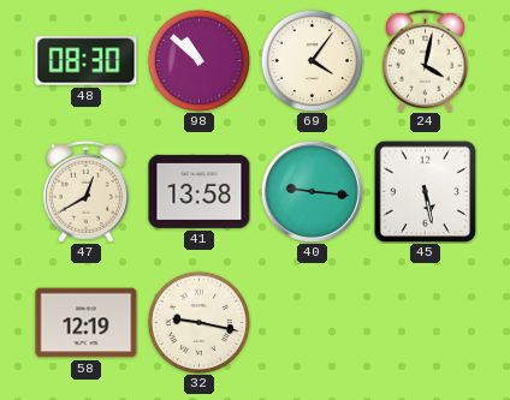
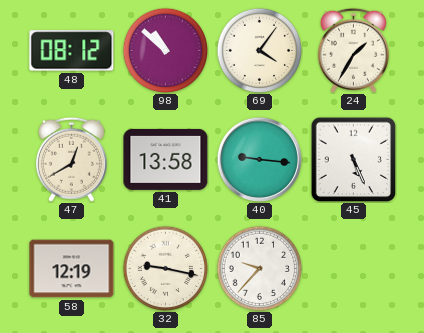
48: 08:30 -> 08:12
24: 4:02 -> 1:35
45: 5:28 -> 5:26
85: none -> 9:37
